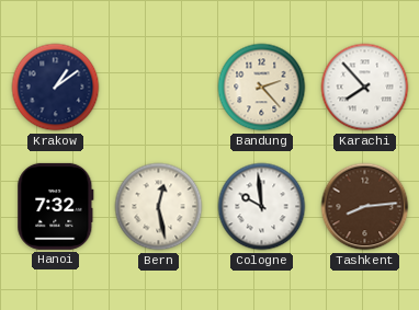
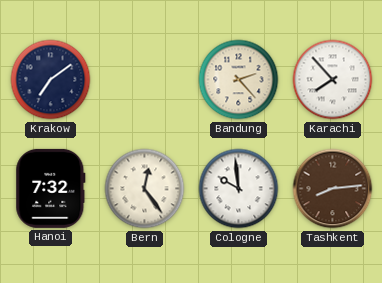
Krakow: 1:09 -> 7:09
Bern: 12:28 -> 12:24
